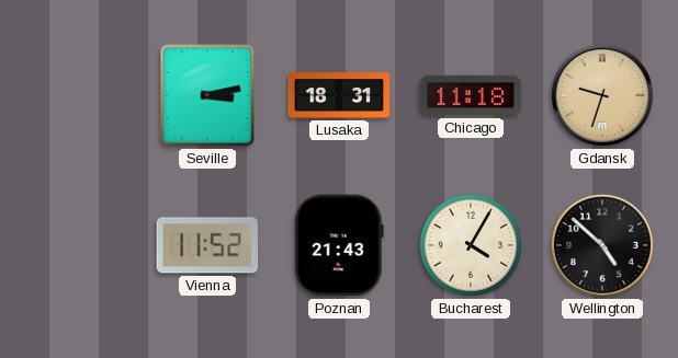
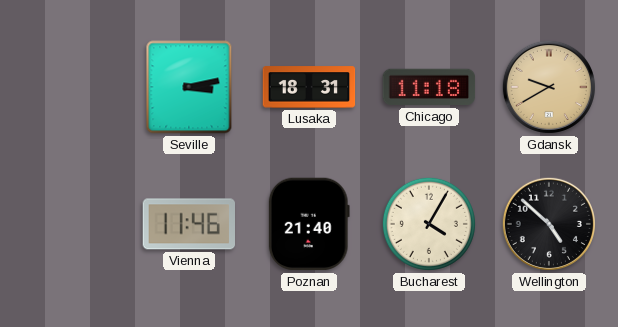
Gdansk: 9:33 -> 9:40
Vienna: 11:52 -> 11:46
Poznan: 21:43 -> 21:40
